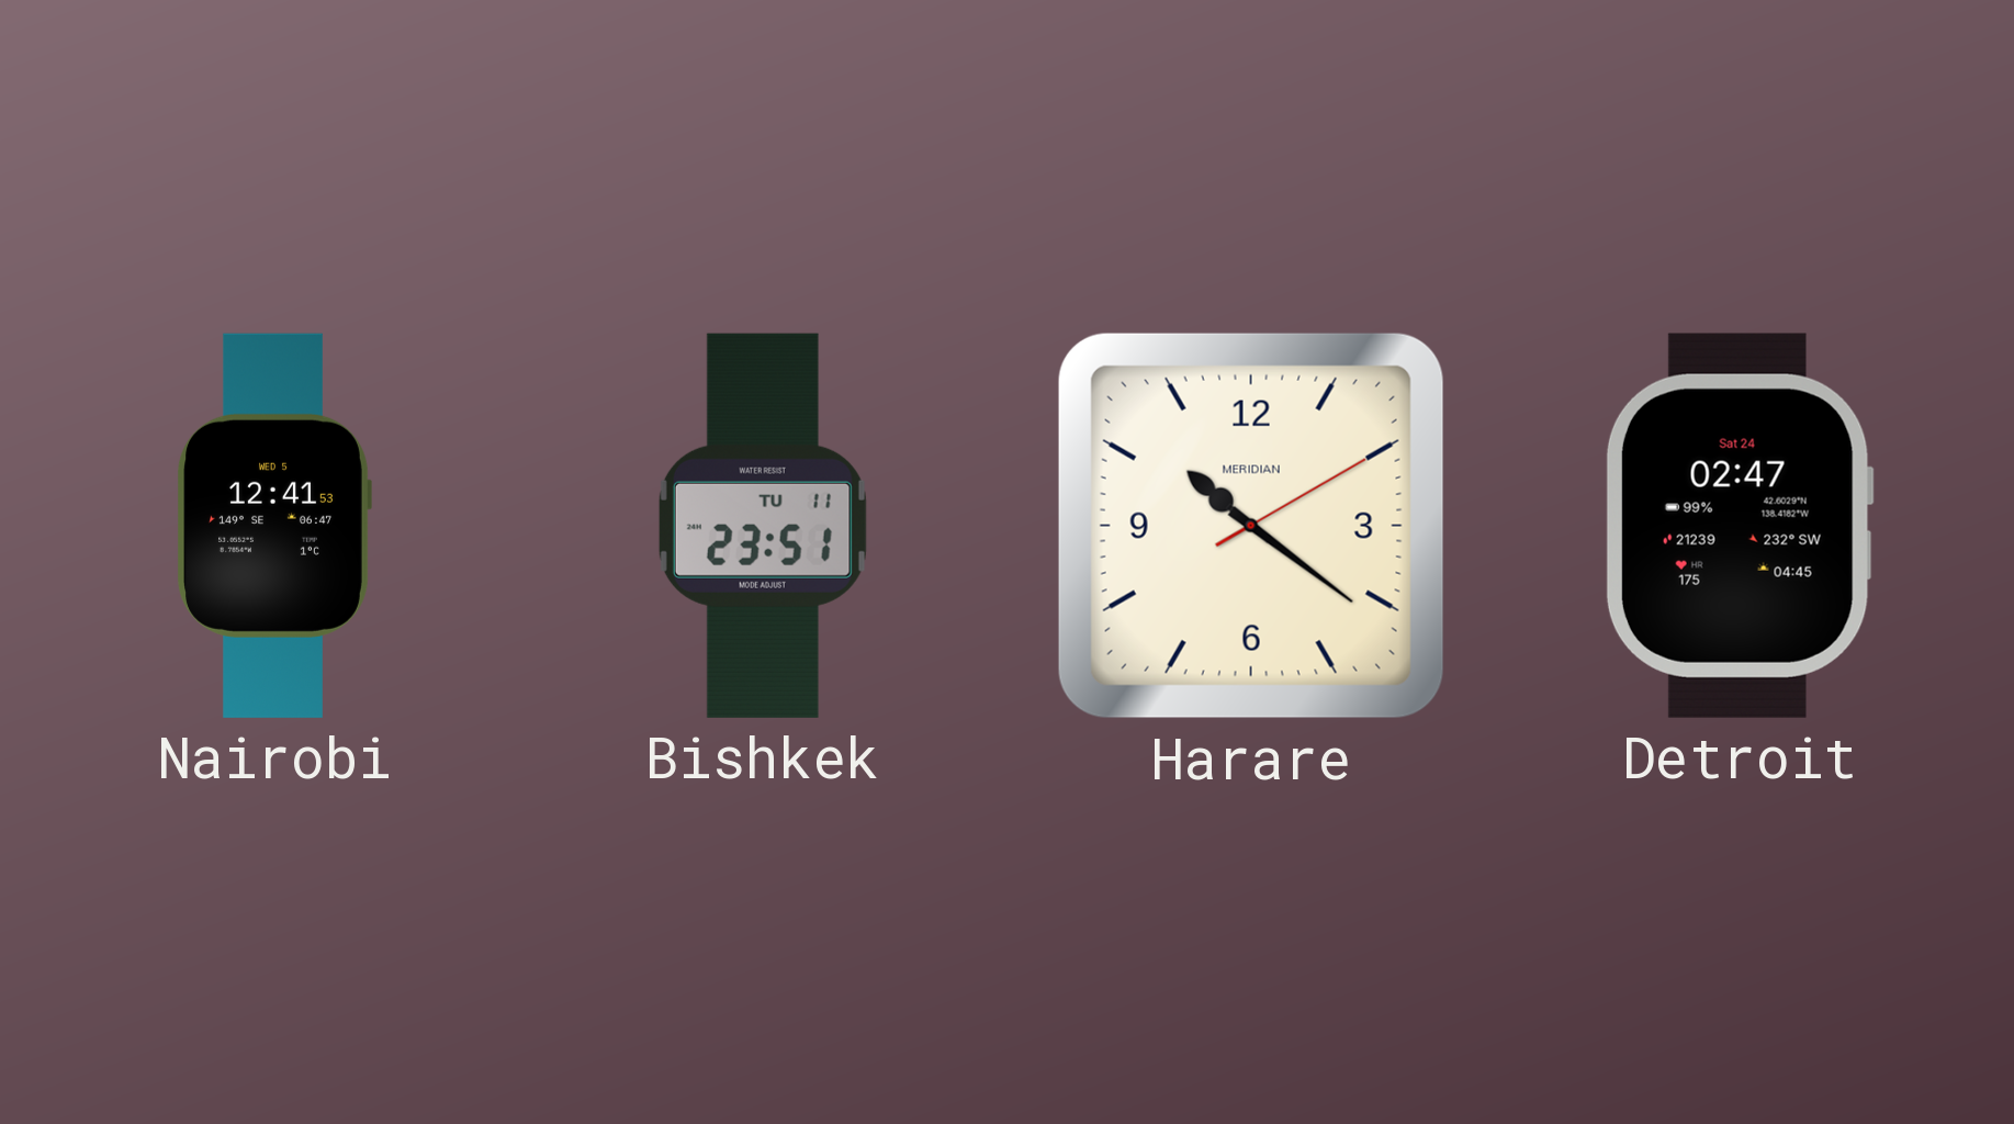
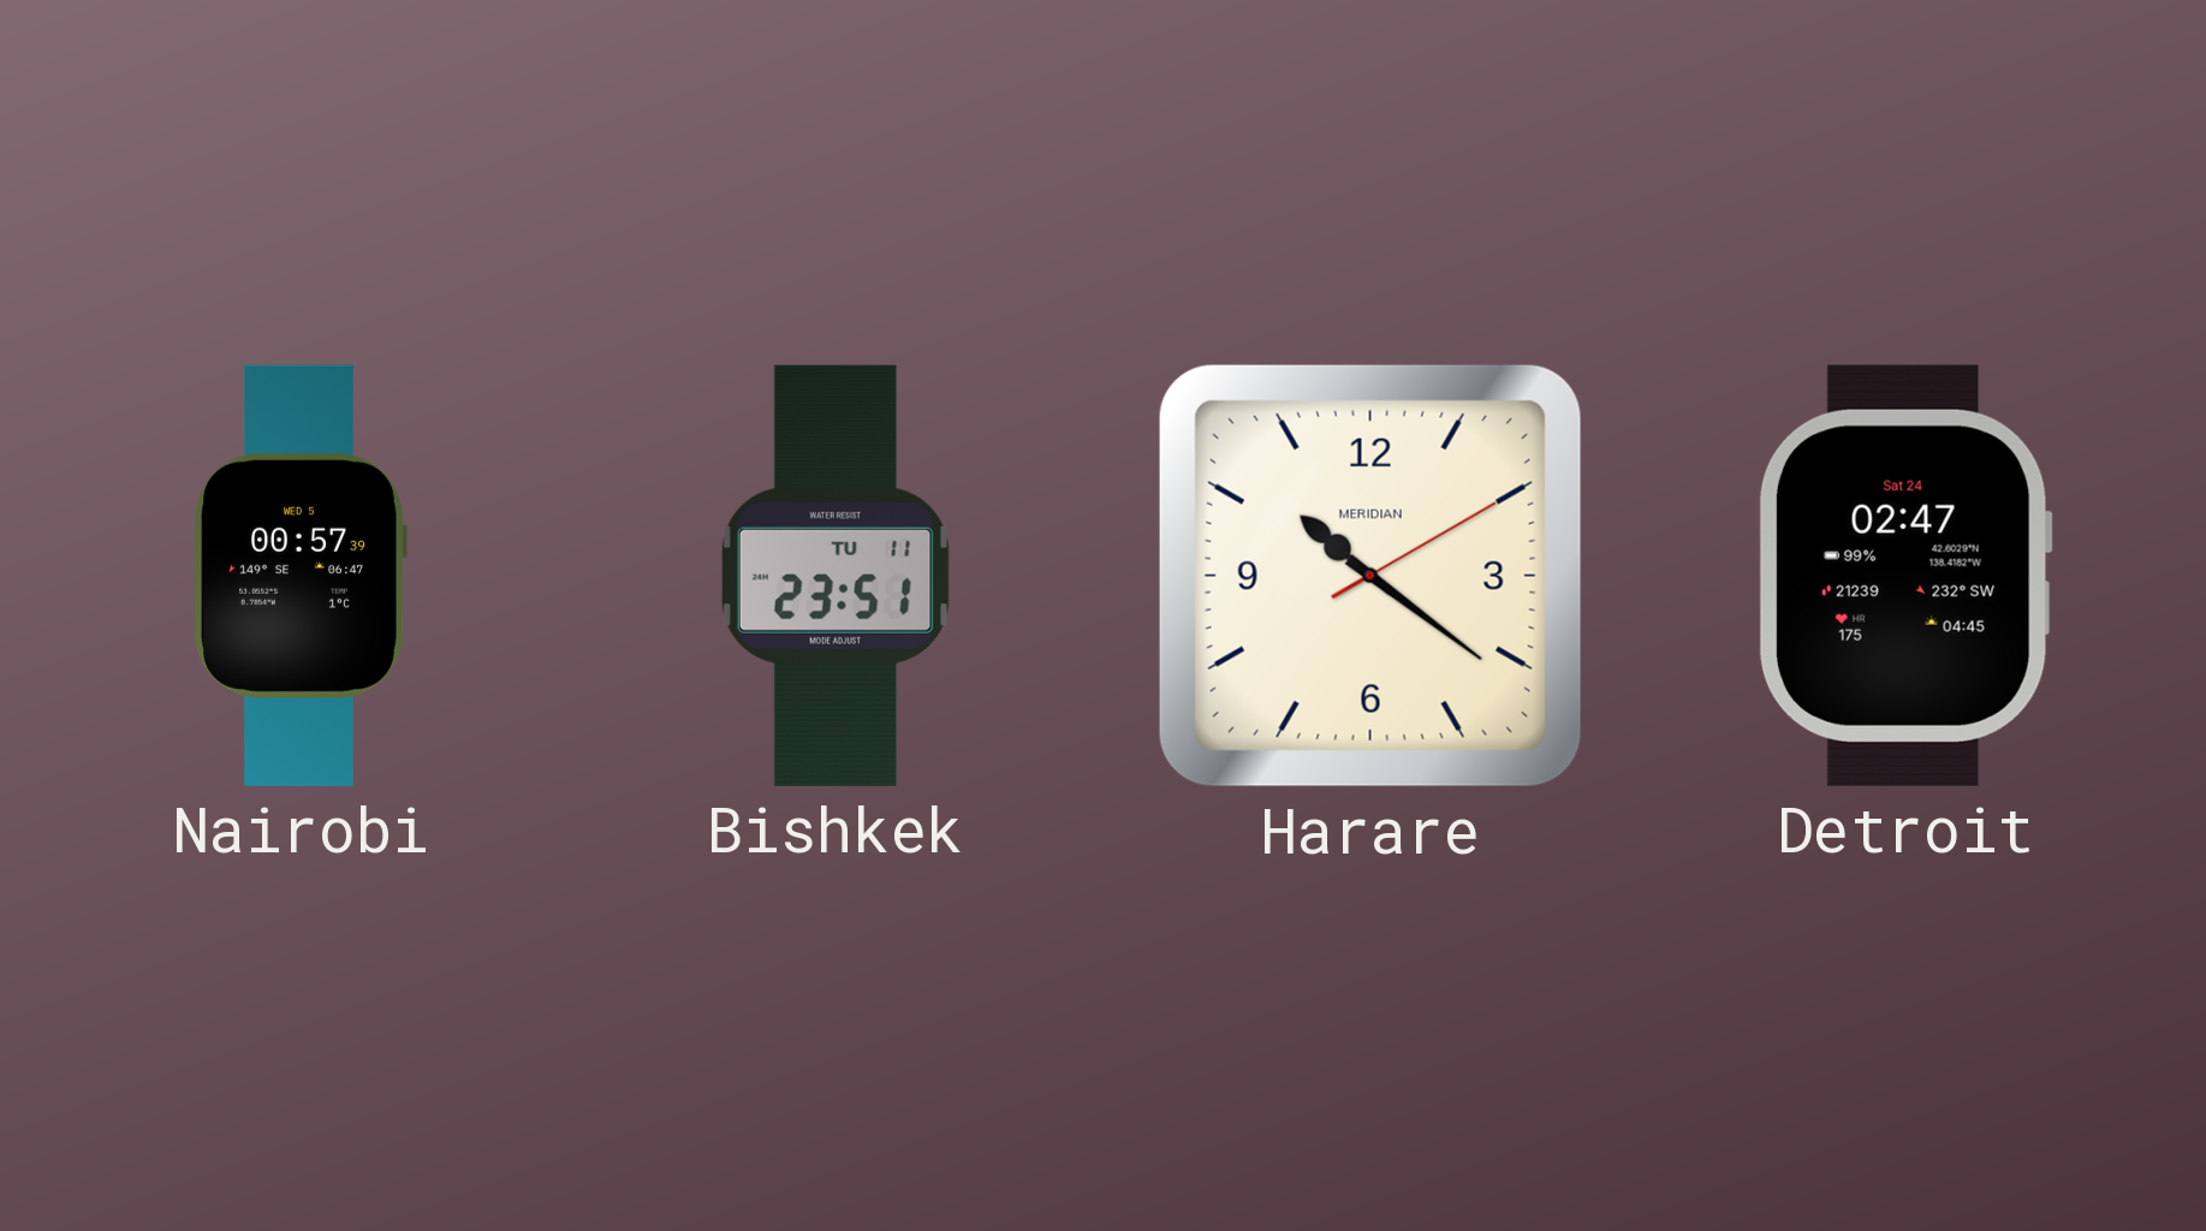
Nairobi: 12:41 -> 00:57
